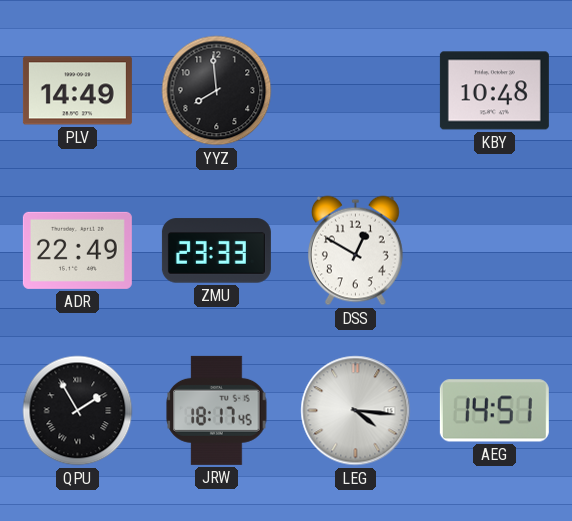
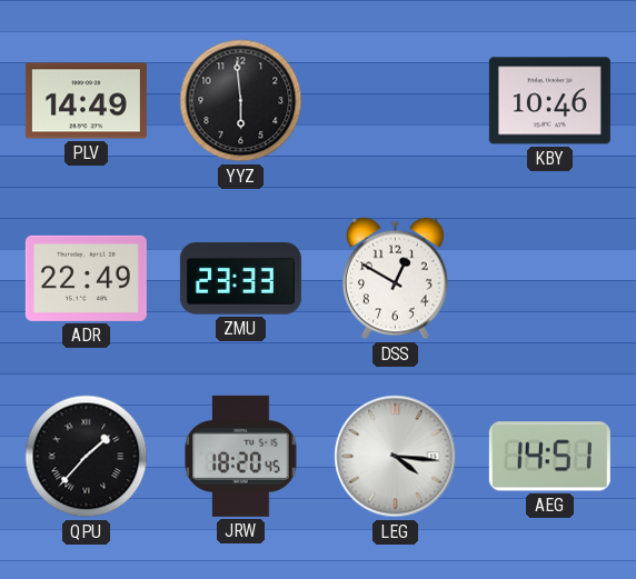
YYZ: 7:59 -> 5:59
KBY: 10:48 -> 10:46
QPU: 1:55 -> 1:37
JRW: 18:17 -> 18:20
